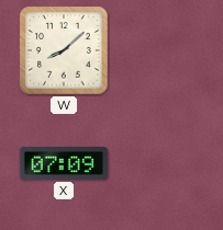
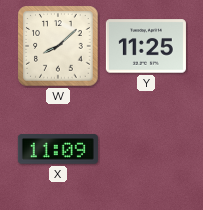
Y: none -> 11:25
X: 07:09 -> 11:09
